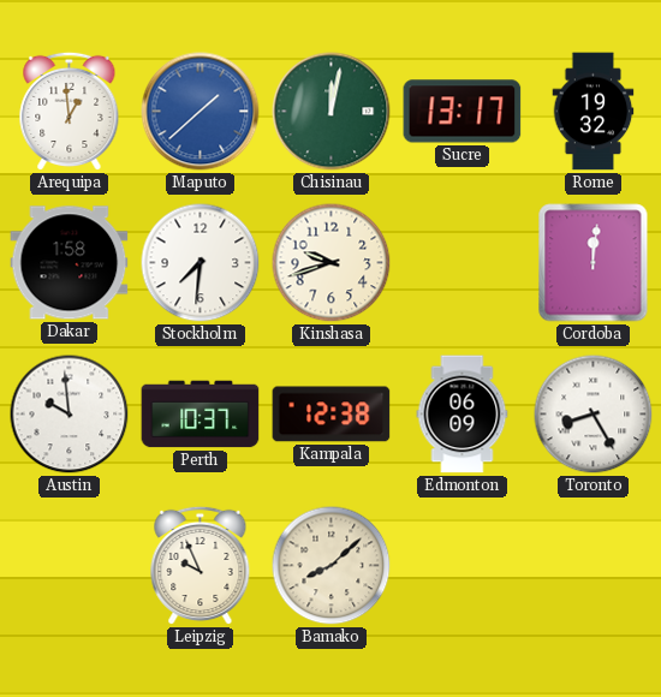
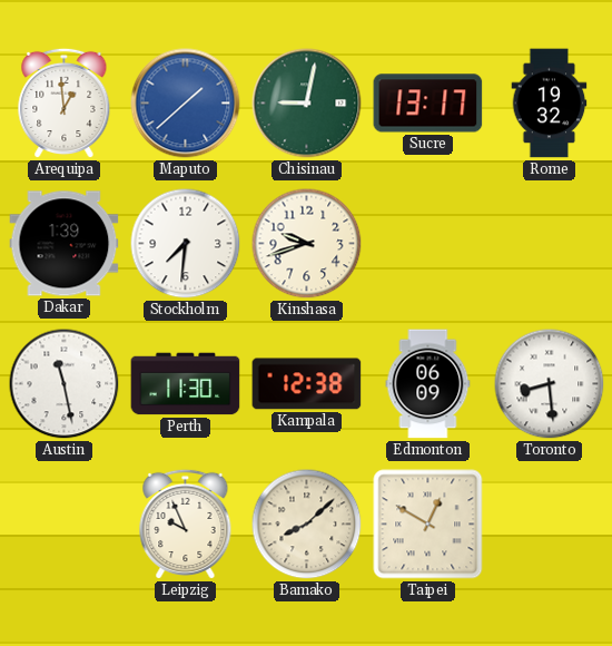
Chisinau: 12:02 -> 9:02
Dakar: 1:58 -> 1:39
Cordoba: 12:01 -> none
Austin: 9:59 -> 11:28
Perth: 10:37 -> 11:30
Toronto: 8:25 -> 8:29
Taipei: none -> 12:50
